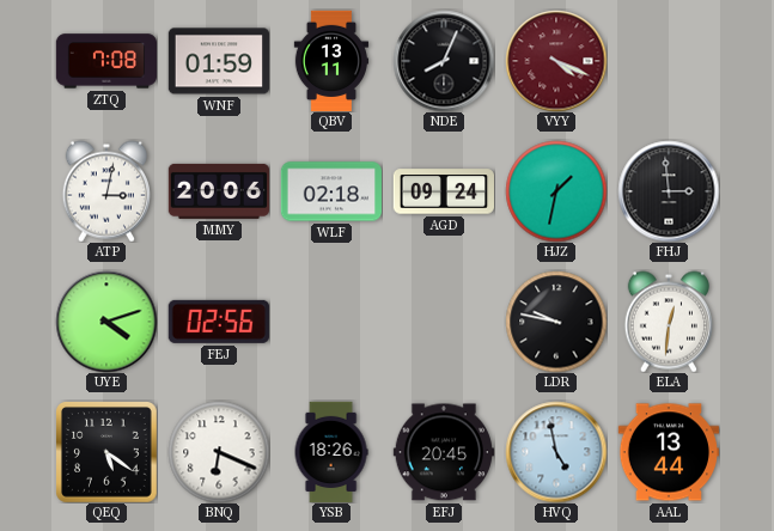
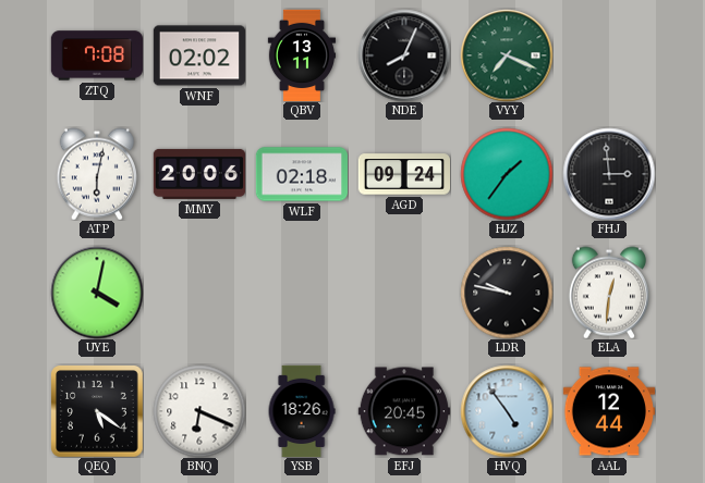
WNF: 01:59 -> 02:02
VYY: 4:19 -> 7:19
VYY dial: burgundy -> green
ATP: 3:02 -> 6:02
HJZ: 1:32 -> 1:36
UYE: 4:12 -> 4:02
FEJ: 02:56 -> none
HVQ: 4:58 -> 4:54
AAL: 13:44 -> 12:44
